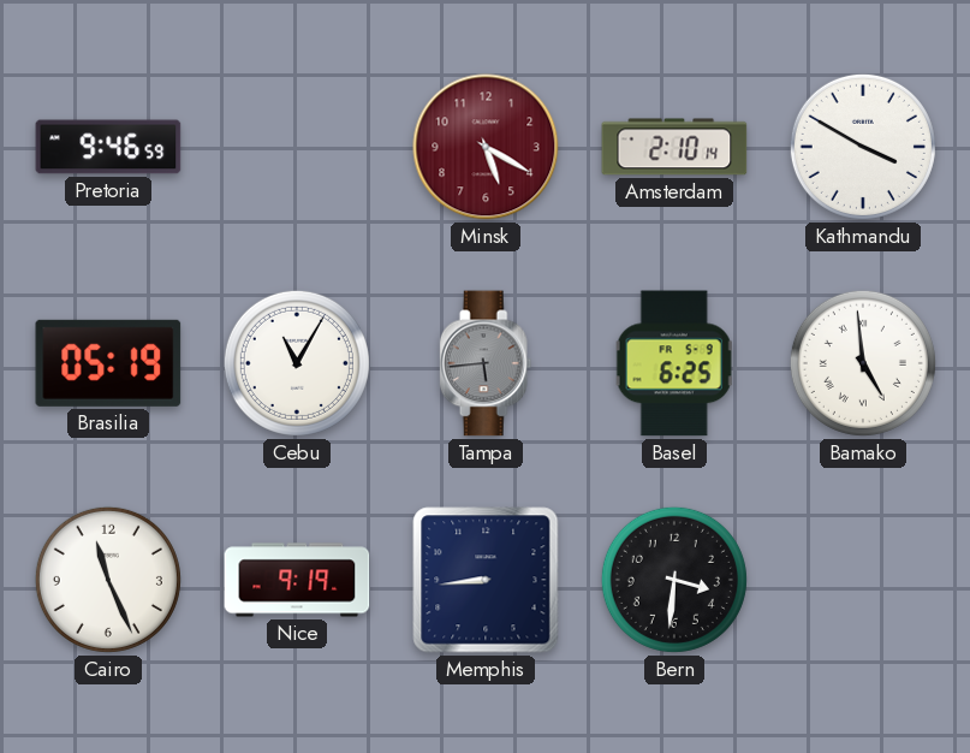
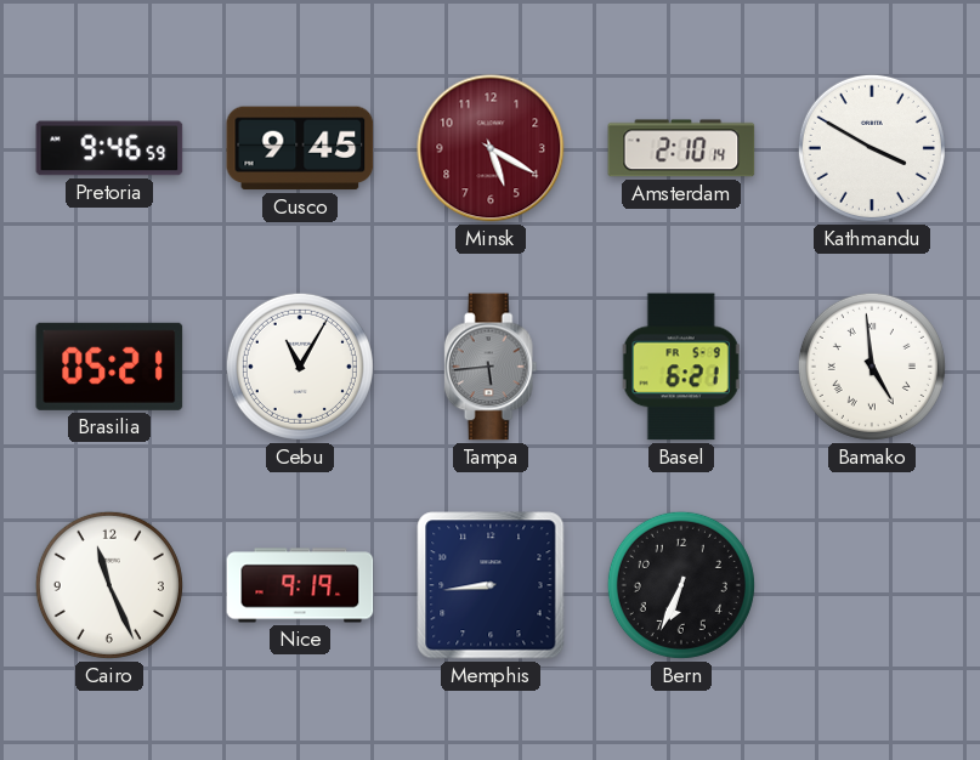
Cusco: none -> 9:45
Brasilia: 05:19 -> 05:21
Basel: 6:25 -> 6:21
Bern: 3:31 -> 6:34
